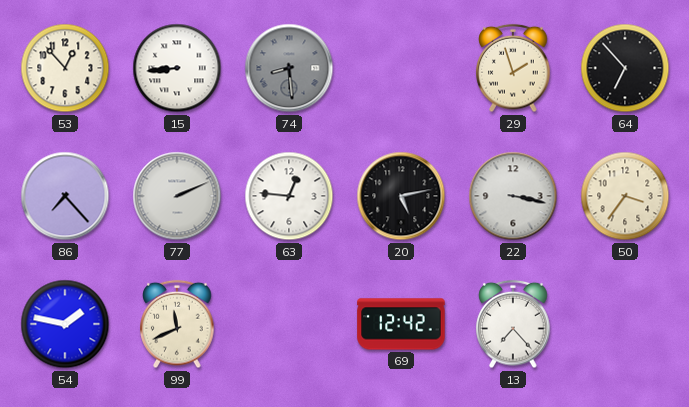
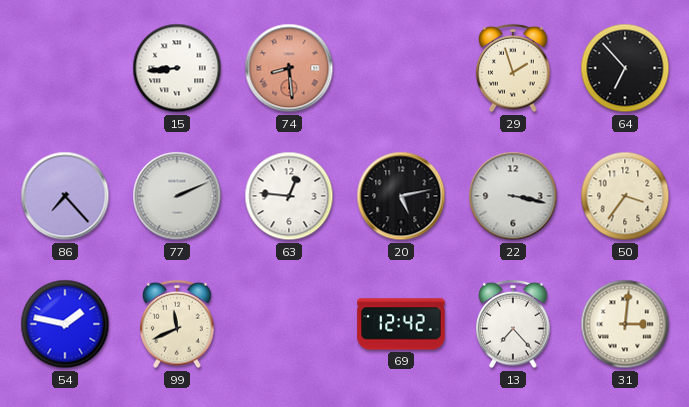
53: 12:53 -> none
74 dial: grey -> salmon
31: none -> 3:01
